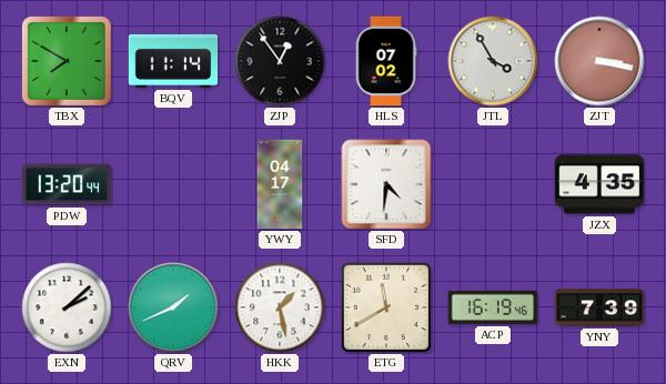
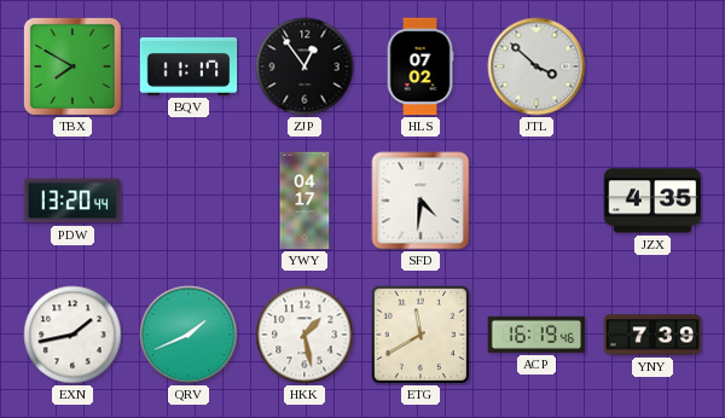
BQV: 11:14 -> 11:17
JTL: 3:55 -> 3:52
ZJT: 3:17 -> none
EXN: 2:08 -> 1:43
